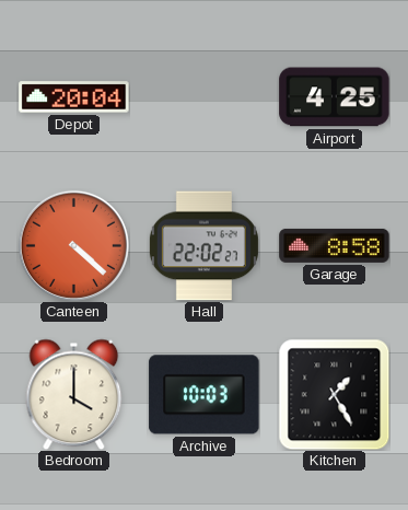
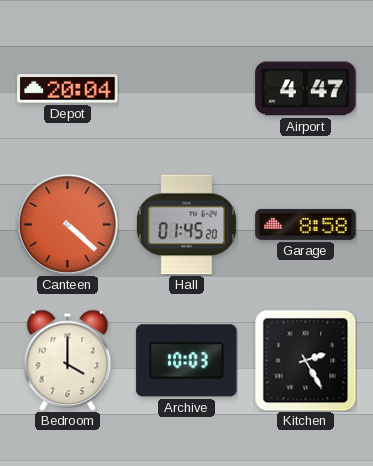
Airport: 4:25 -> 4:47
Hall: 22:02 -> 01:45
Kitchen: 1:25 -> 2:25
